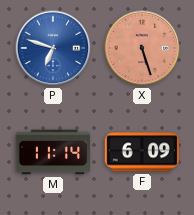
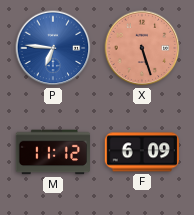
P: 6:48 -> 6:46
M: 11:14 -> 11:12
